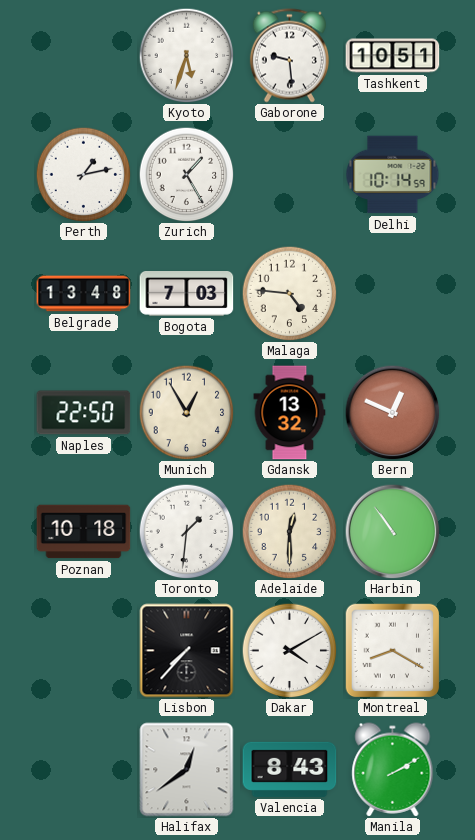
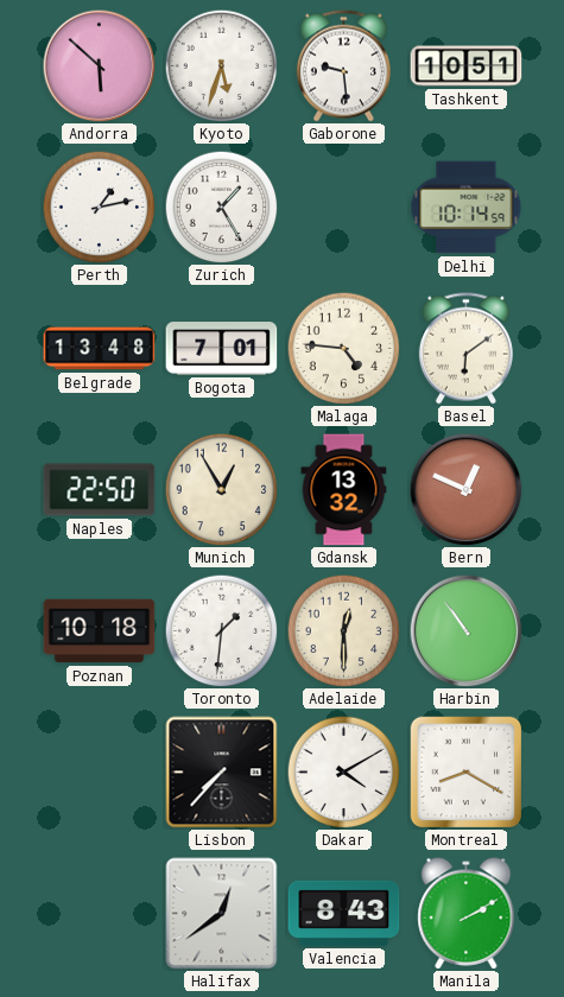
Andorra: none -> 5:52
Bogota: 7:03 -> 7:01
Basel: none -> 6:09
